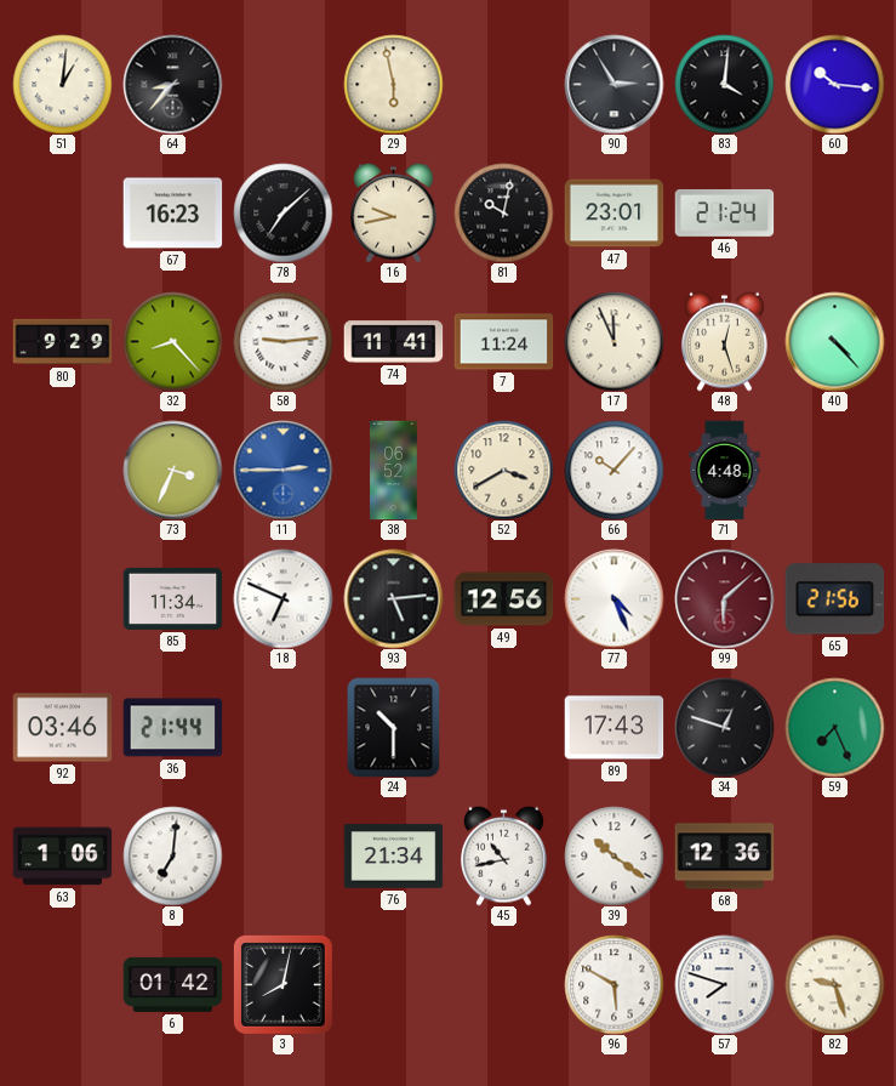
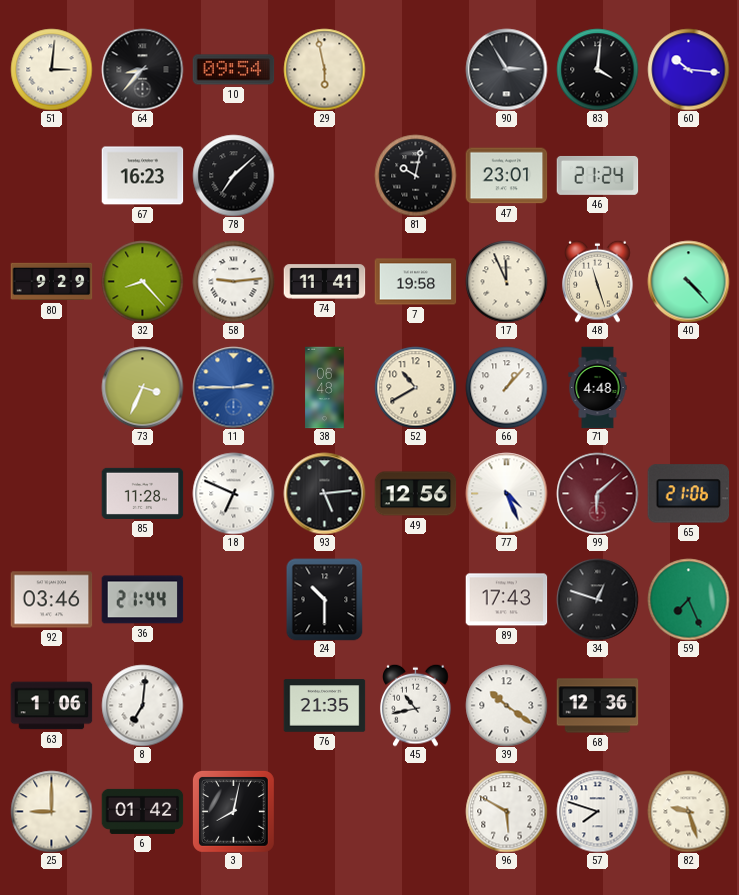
51: 1:01 -> 3:01
10: none -> 09:54
16: 9:43 -> none
7: 11:24 -> 19:58
48: 12:27 -> 11:27
38: 06:52 -> 06:48
52: 3:40 -> 10:40
66: 10:07 -> 1:07
85: 11:34 -> 11:28
65: 21:56 -> 21:06
76: 21:34 -> 21:35
25: none -> 9:00
